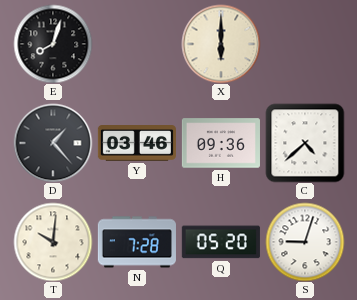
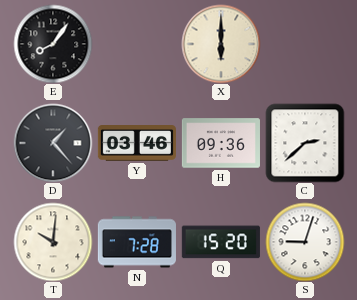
E: 8:03 -> 8:06
C: 4:38 -> 2:38
Q: 05:20 -> 15:20
